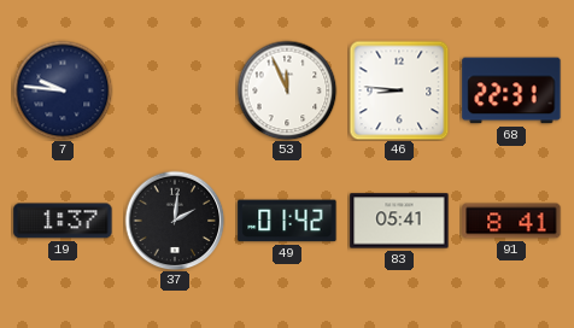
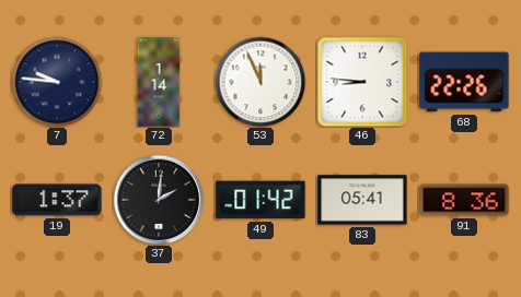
72: none -> 1:14
68: 22:31 -> 22:26
91: 8:41 -> 8:36
